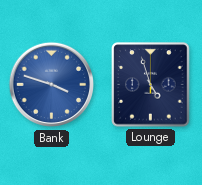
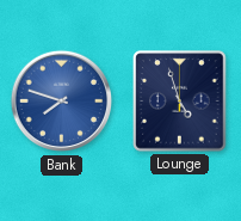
Bank: 3:48 -> 7:48
